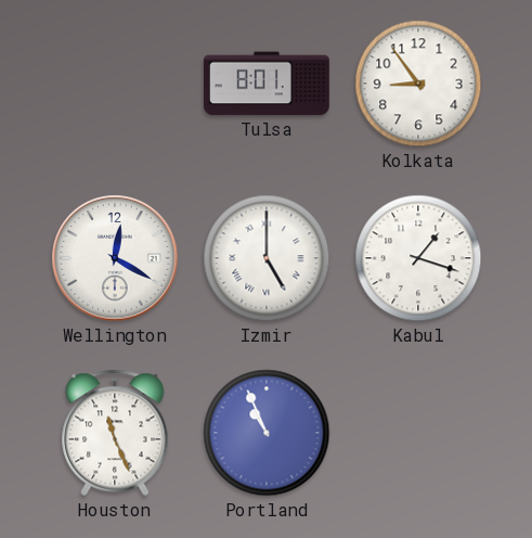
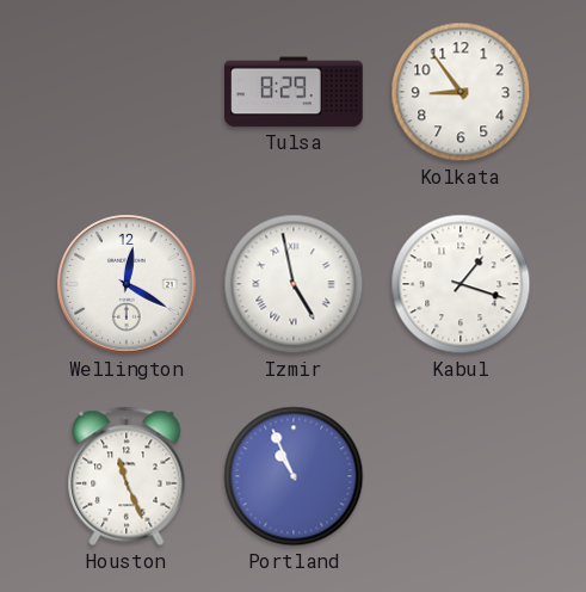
Tulsa: 8:01 -> 8:29
Izmir: 5:00 -> 4:58
